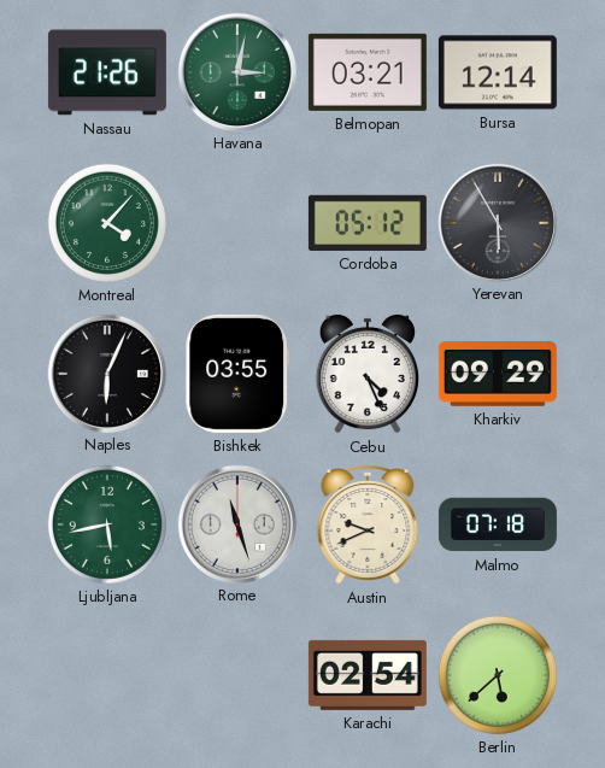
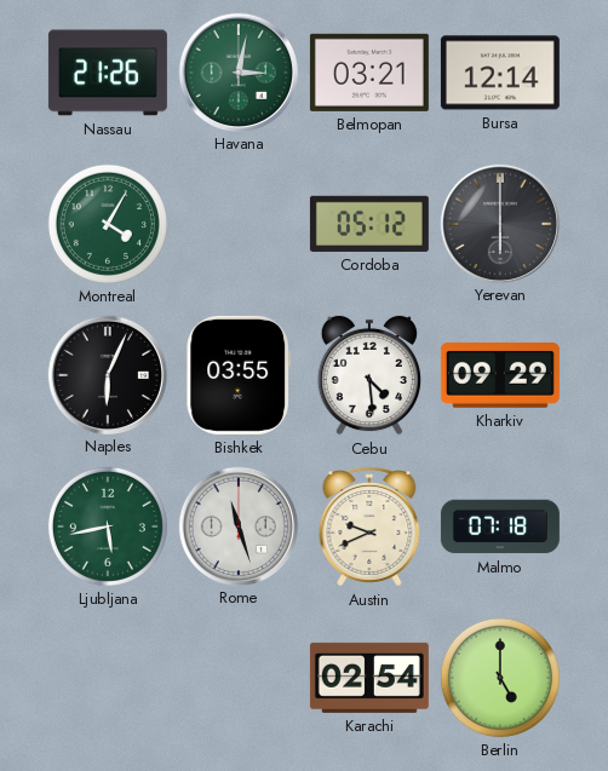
Montreal: 4:07 -> 4:05
Yerevan: 5:55 -> 6:00
Cebu: 4:26 -> 4:29
Berlin: 5:38 -> 5:00
